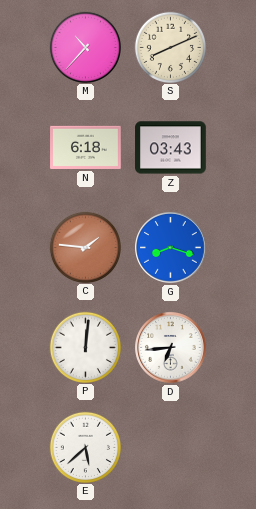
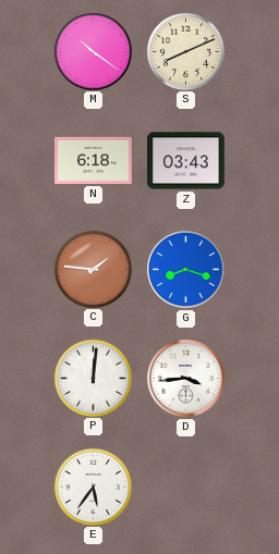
M: 10:37 -> 10:21
D: 6:44 -> 3:44
E: 5:38 -> 5:36
